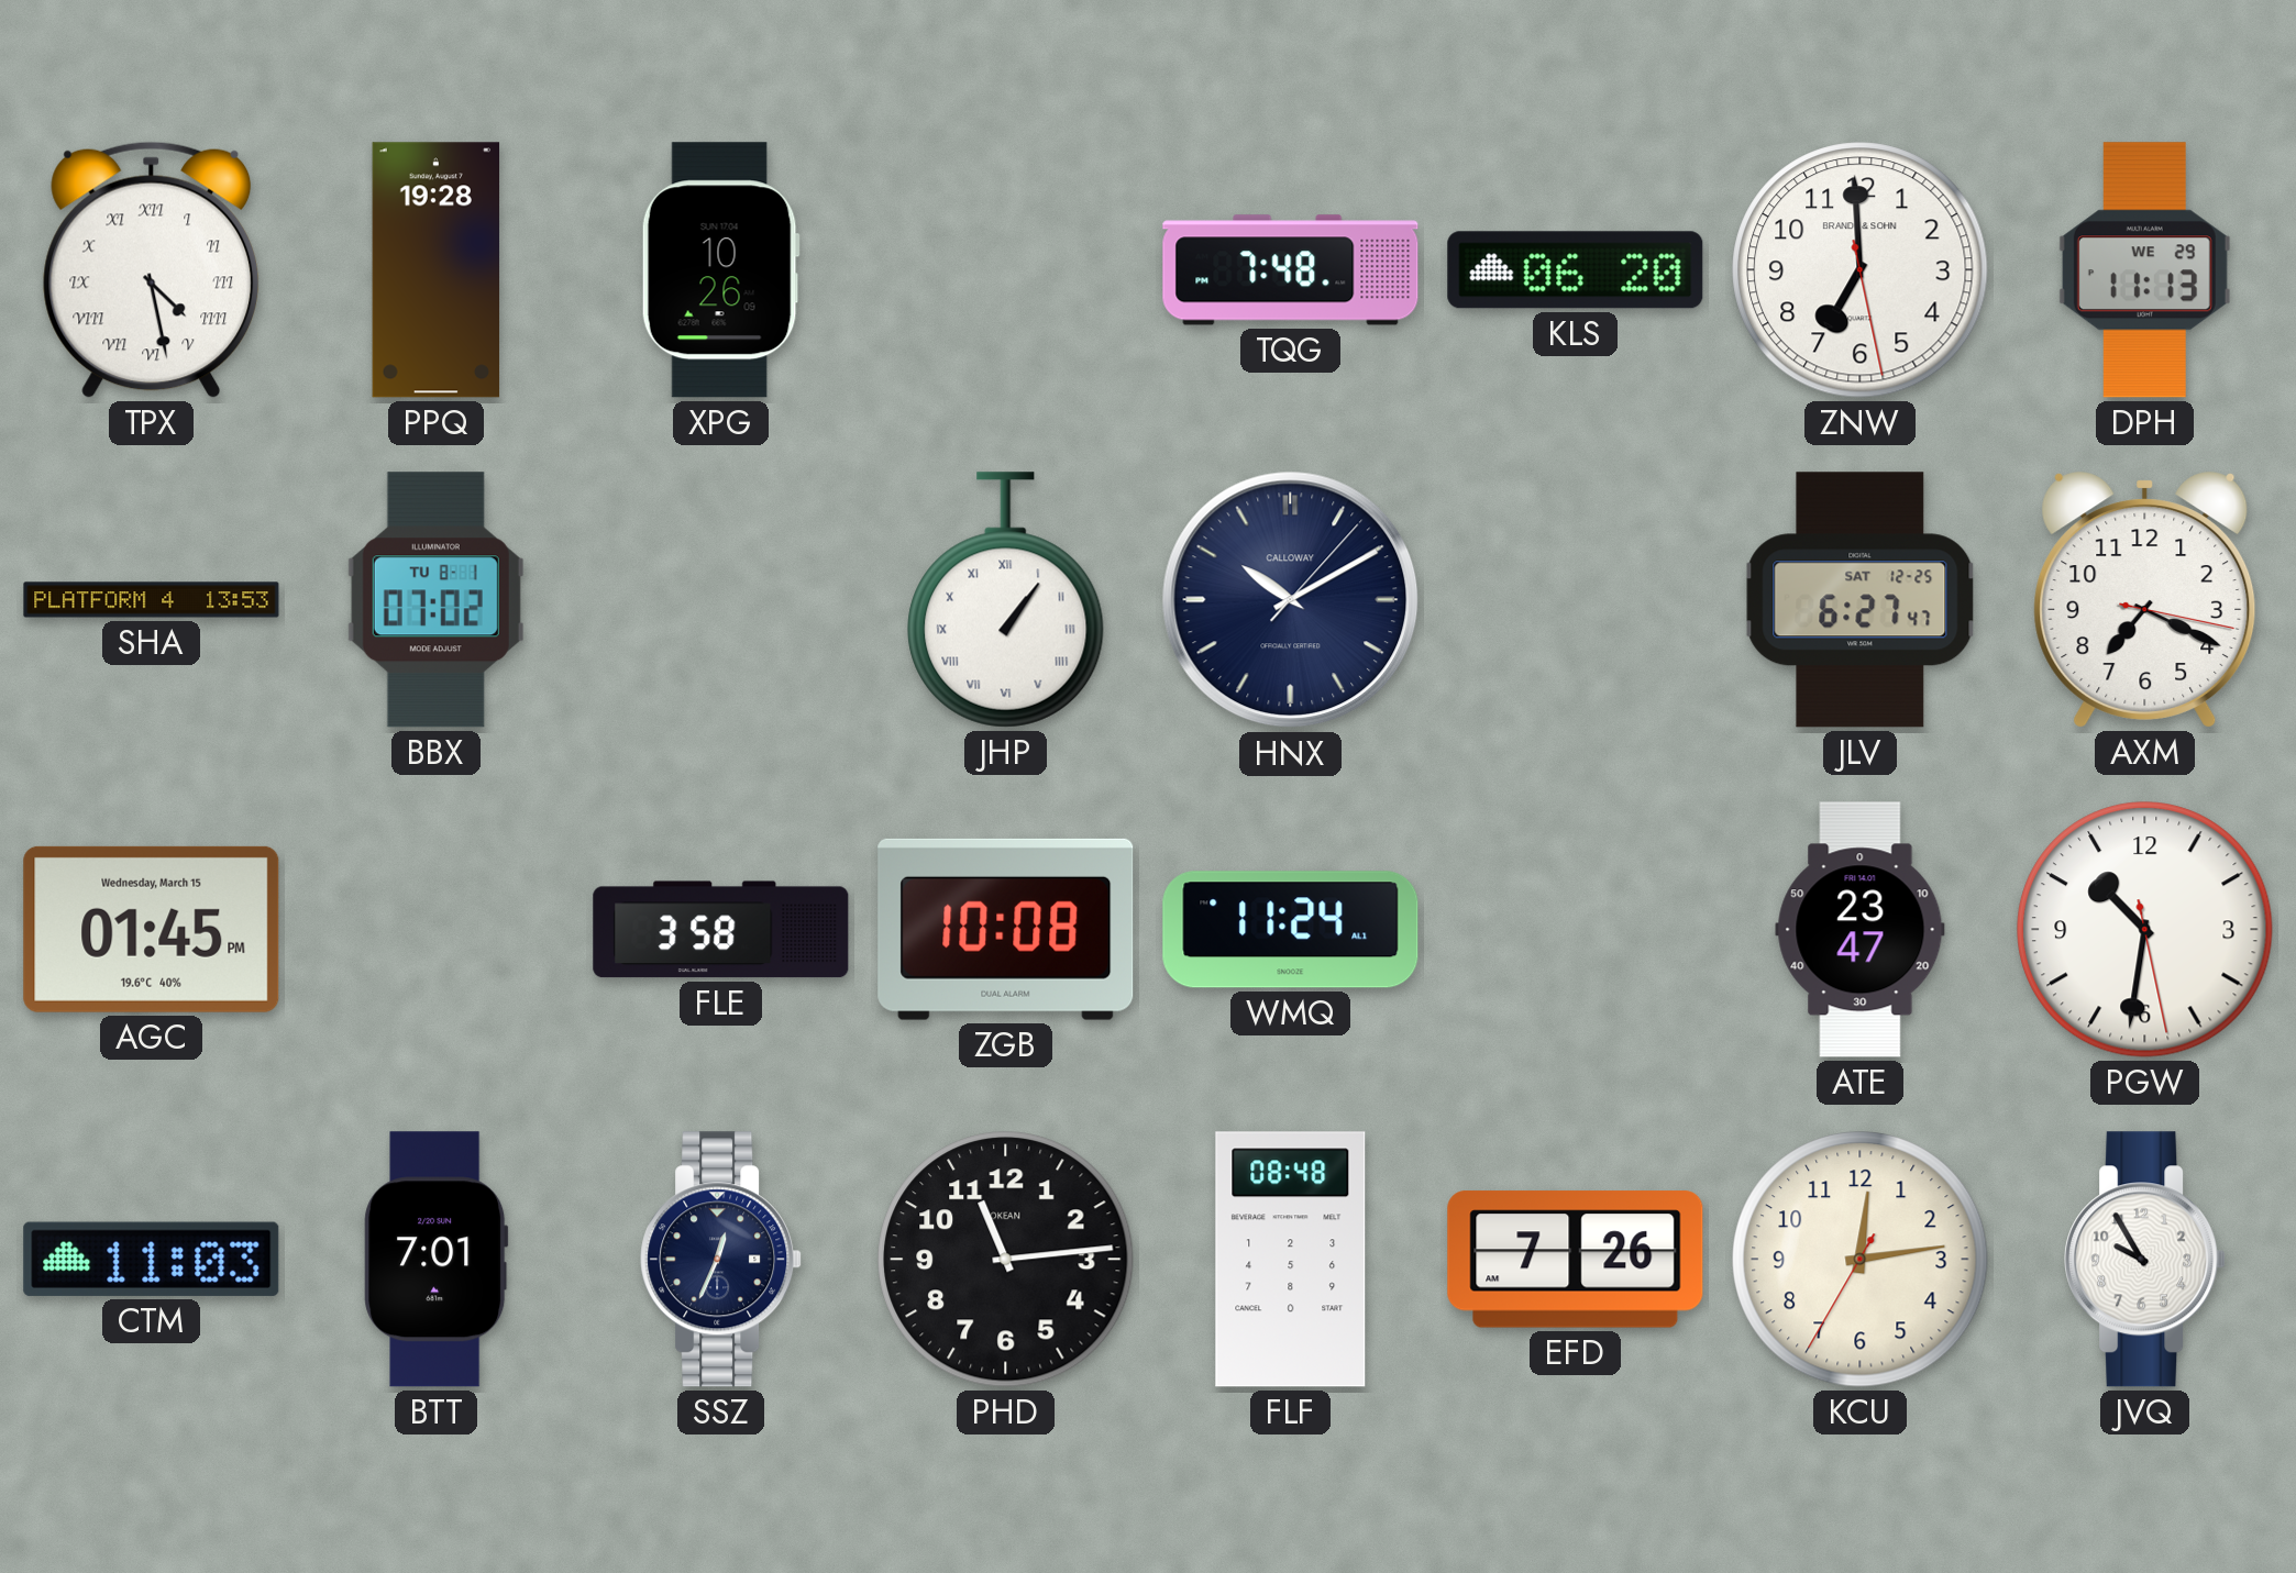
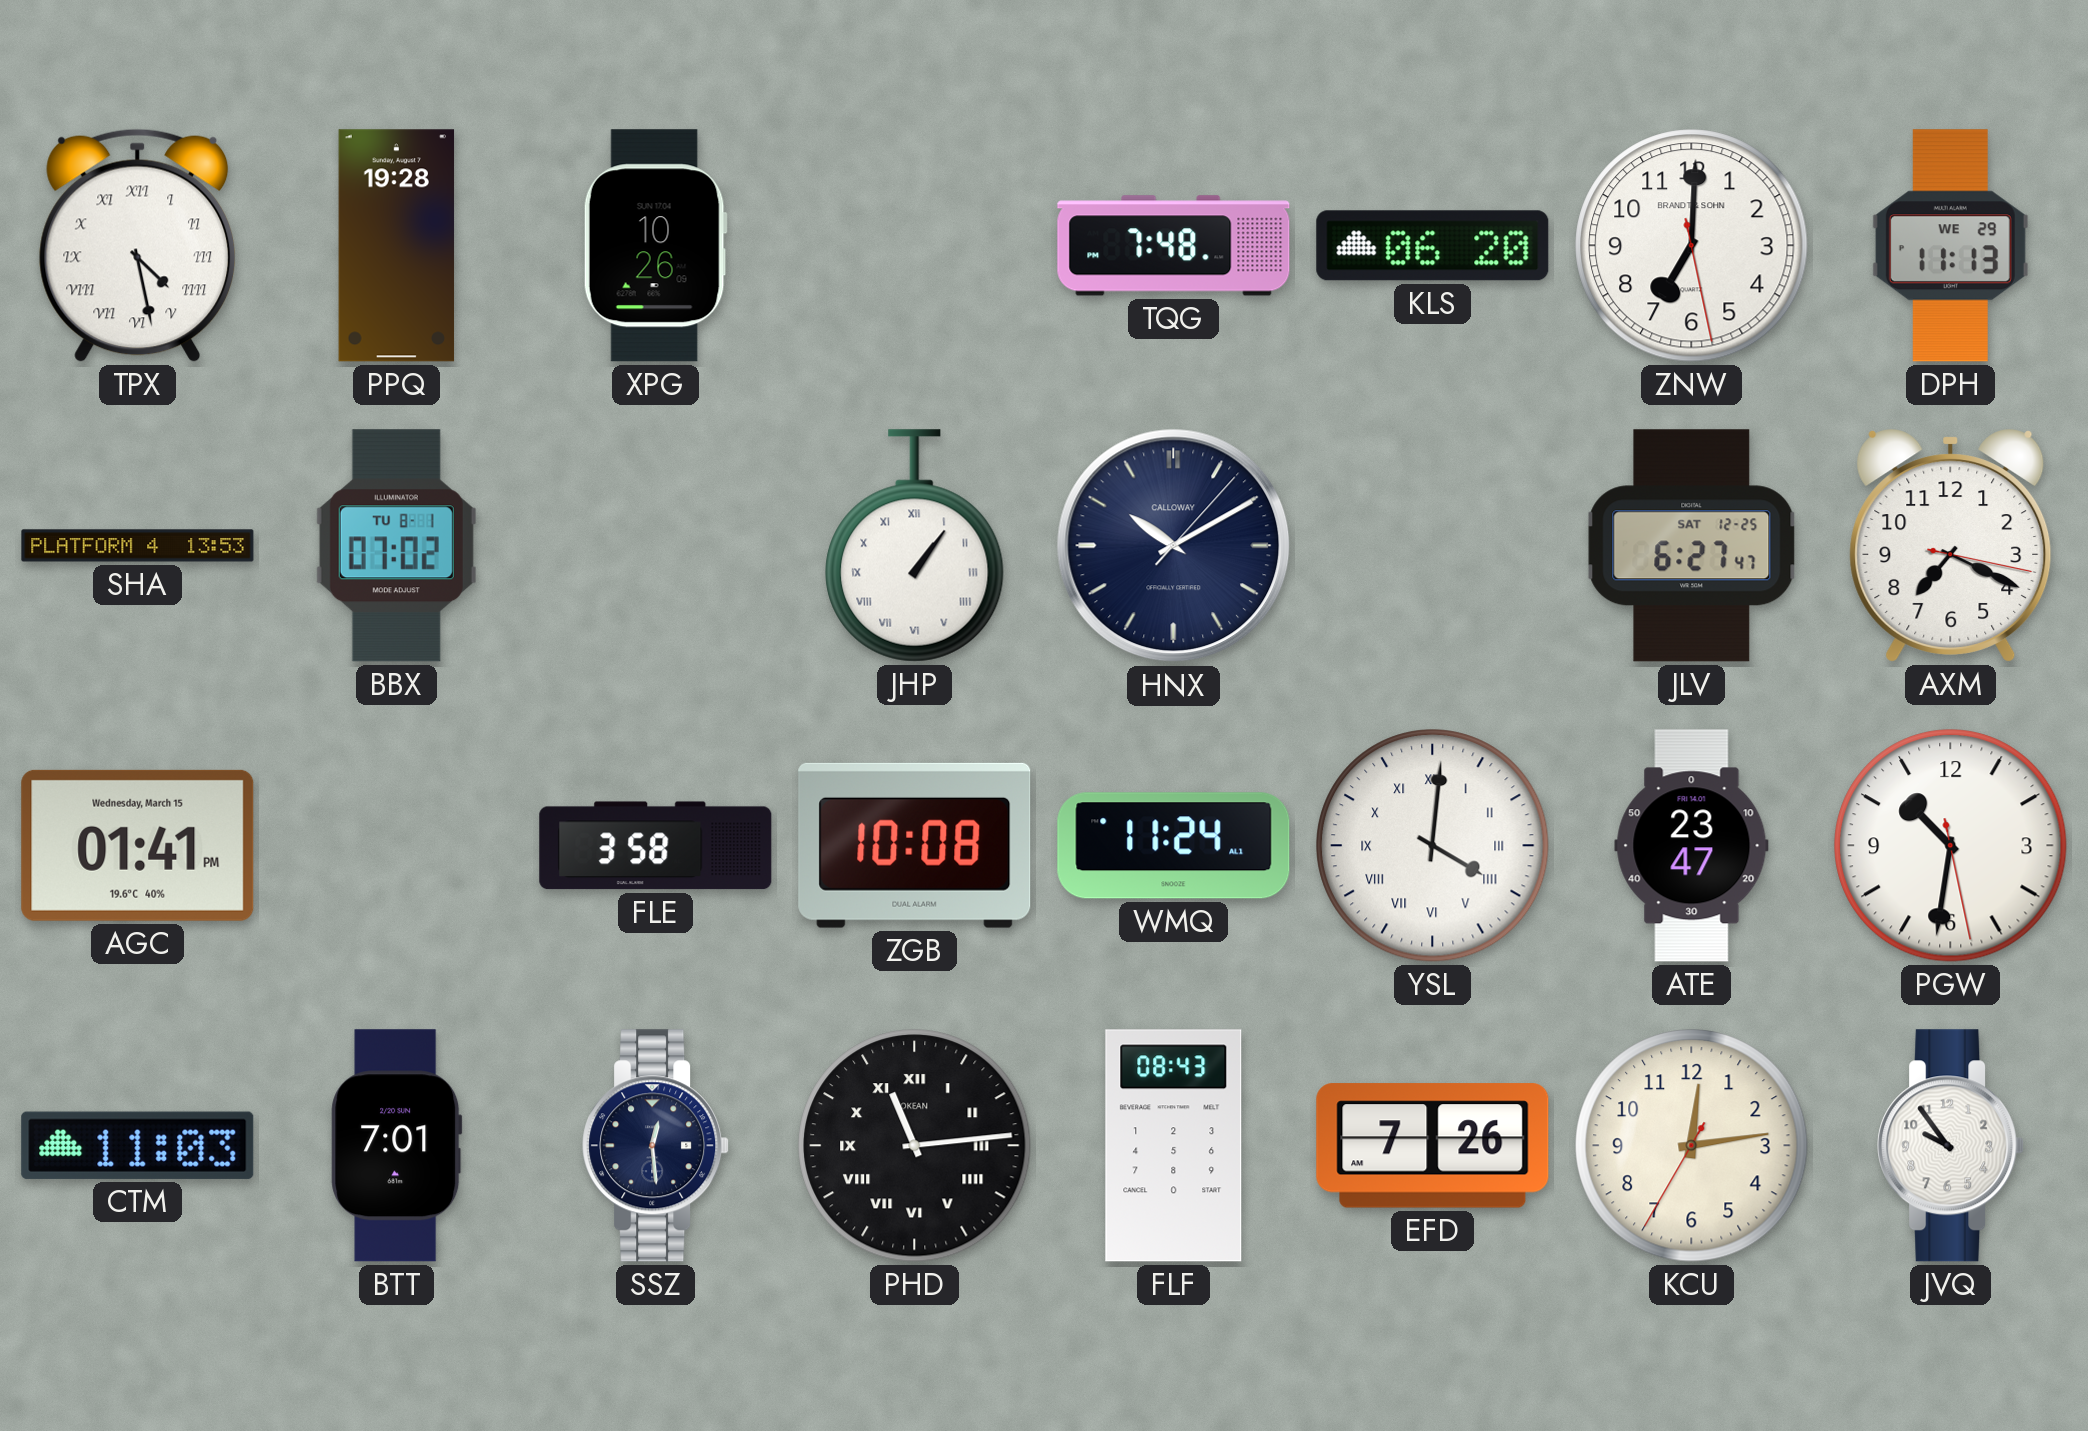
ZNW: 6:59 -> 7:00
AGC: 01:45 -> 01:41
YSL: none -> 4:01
SSZ: 12:34 -> 12:29
PHD numerals: Arabic -> Roman
FLF: 08:48 -> 08:43
JVQ: 9:55 -> 9:54
